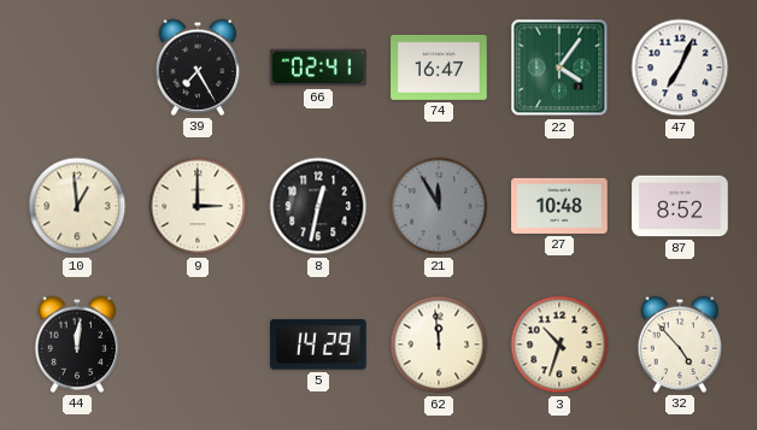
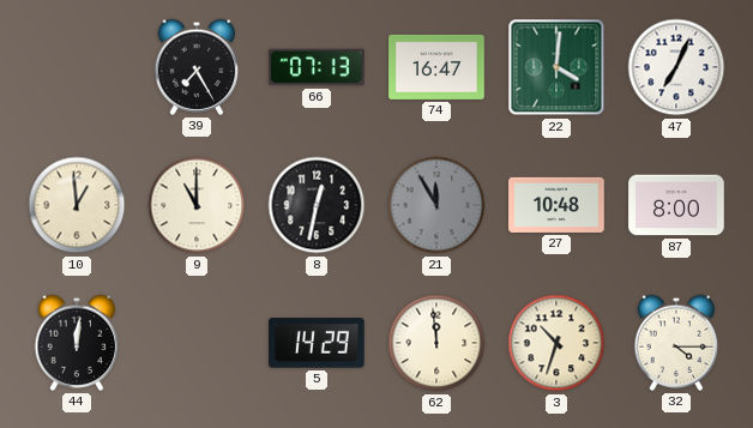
66: 02:41 -> 07:13
22: 4:06 -> 4:01
9: 3:00 -> 11:00
87: 8:52 -> 8:00
32: 4:53 -> 4:15
